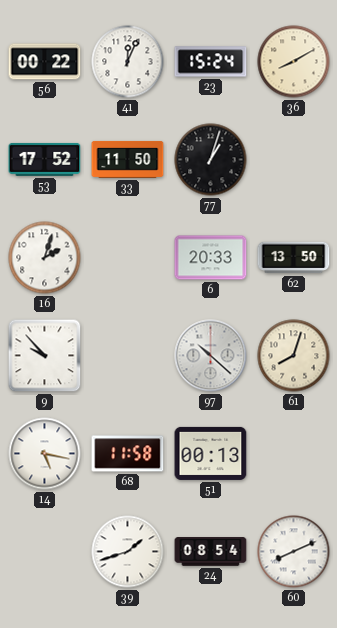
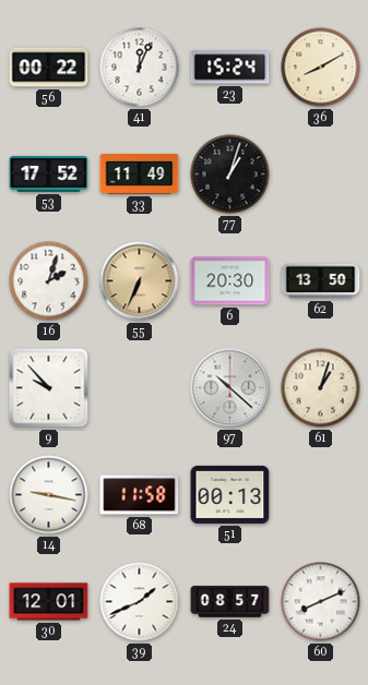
33: 11:50 -> 11:49
55: none -> 6:34
6: 20:33 -> 20:30
61: 8:03 -> 1:03
14: 5:17 -> 9:17
30: none -> 12:01
39: 1:42 -> 1:41
24: 08:54 -> 08:57
